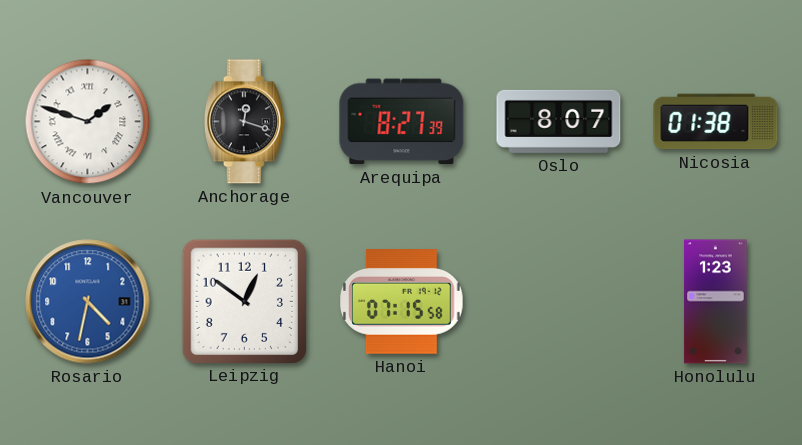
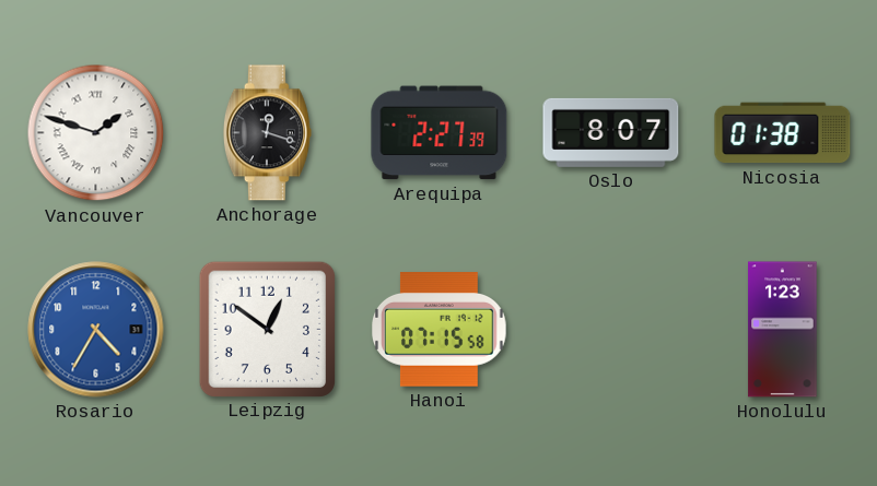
Arequipa: 8:27 -> 2:27
Rosario: 4:32 -> 4:35
